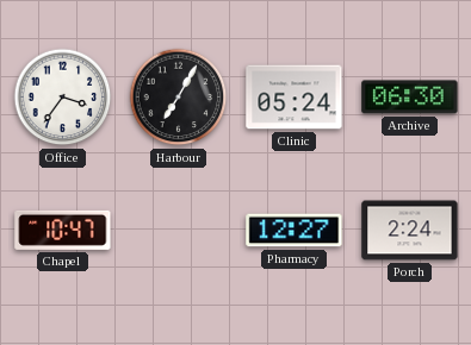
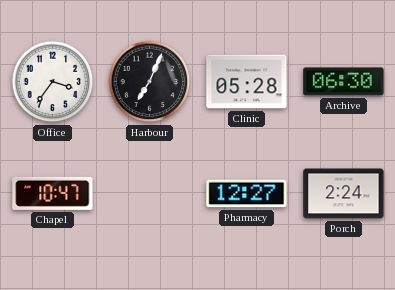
Harbour: 7:05 -> 7:04
Clinic: 05:24 -> 05:28
